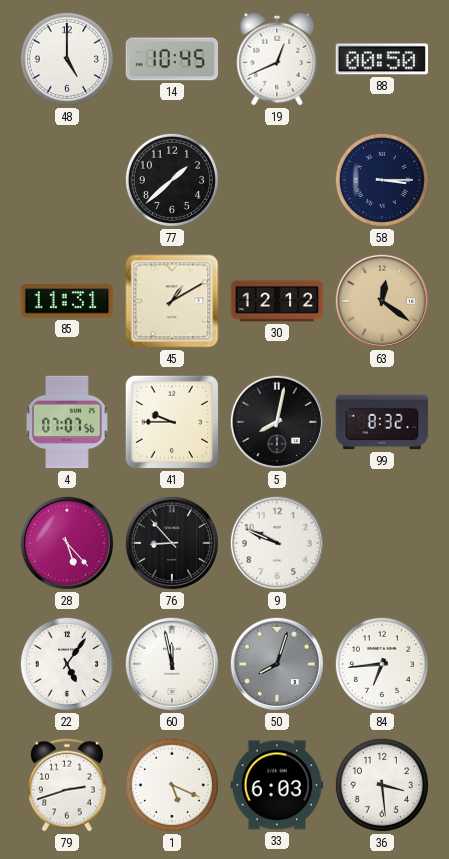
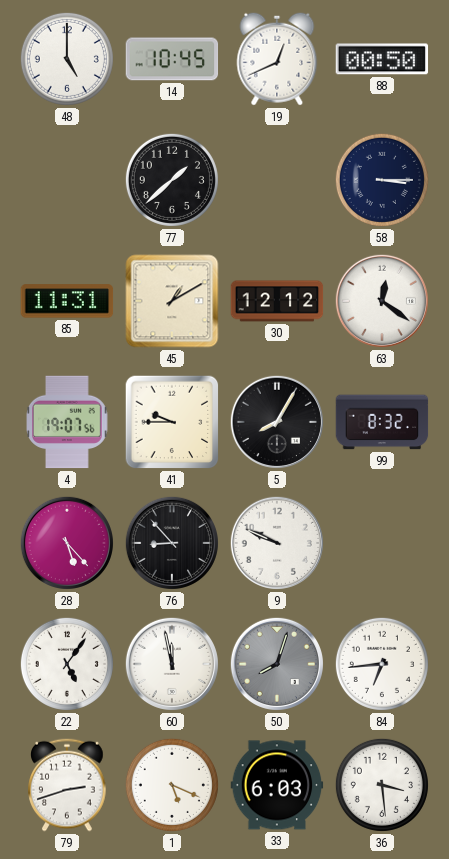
63 dial: champagne -> white
4: 07:07 -> 19:07
5: 8:02 -> 8:05
